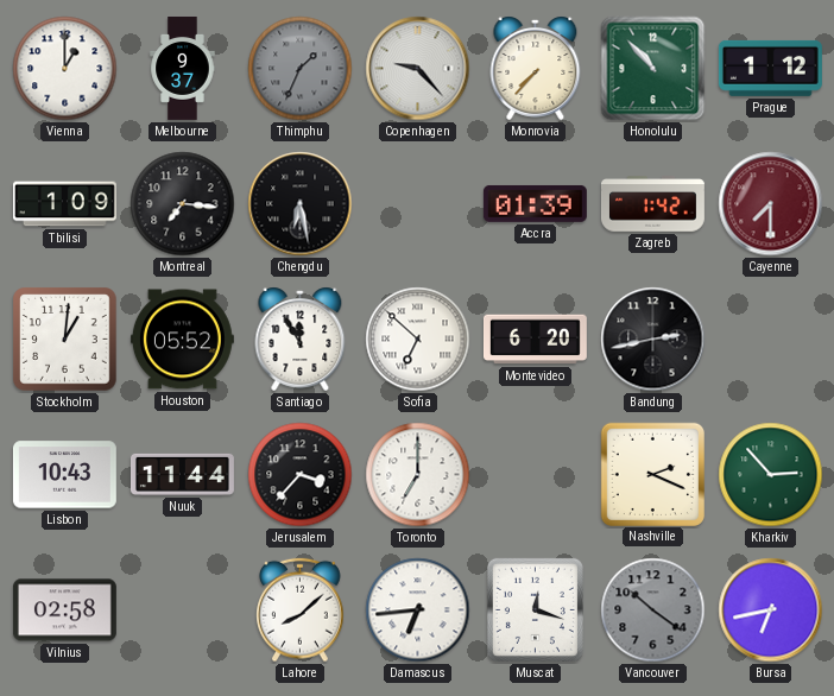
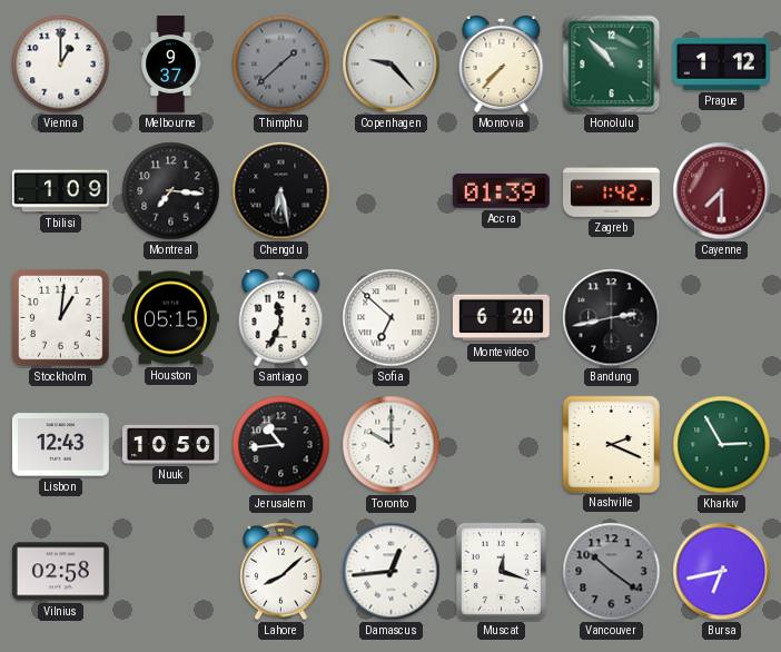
Thimphu: 1:34 -> 1:38
Houston: 05:52 -> 05:15
Santiago: 11:55 -> 11:34
Lisbon: 10:43 -> 12:43
Nuuk: 11:44 -> 10:50
Jerusalem: 3:37 -> 10:44
Toronto: 7:00 -> 10:00
Kharkiv: 2:53 -> 2:55
Damascus: 6:44 -> 12:44
